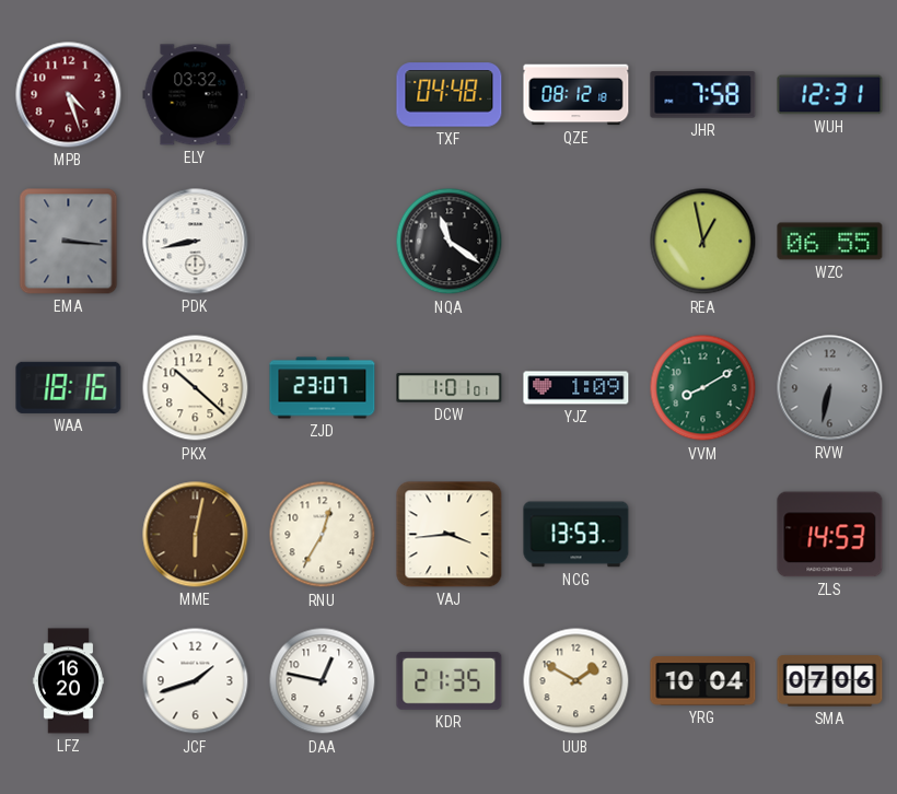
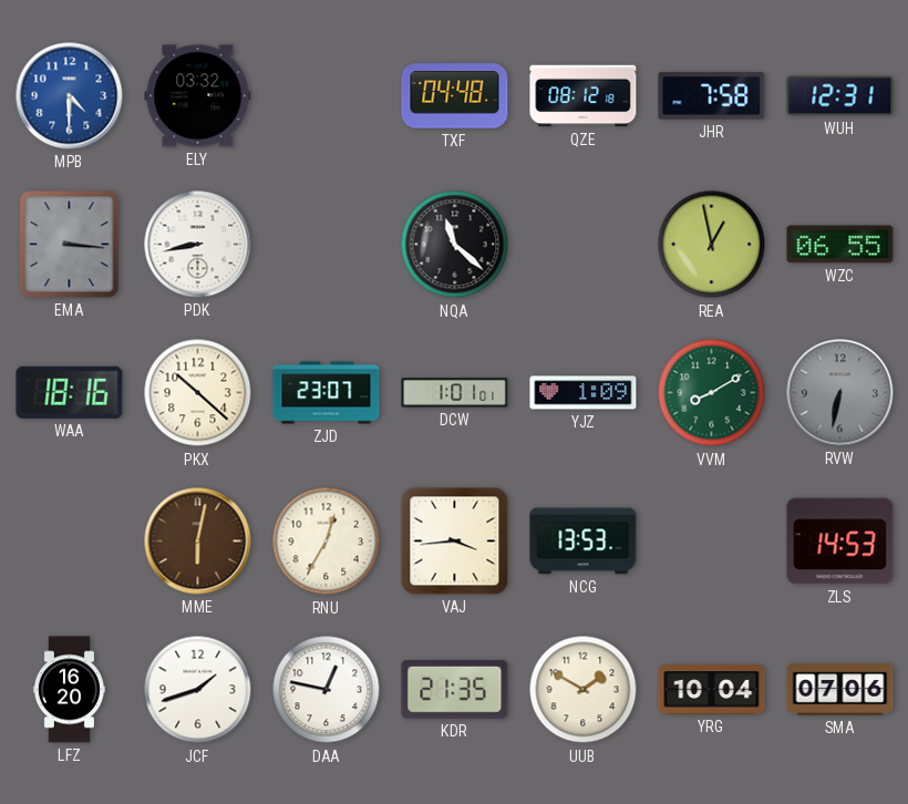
MPB: 4:27 -> 4:30
MPB dial: burgundy -> blue
NQA: 11:21 -> 11:22
